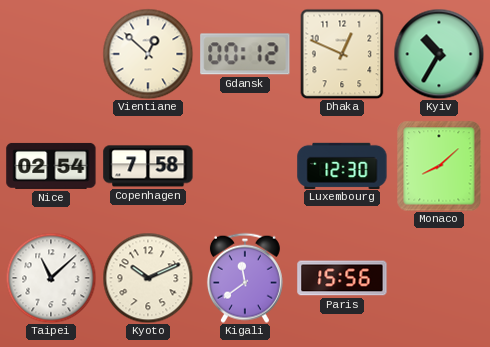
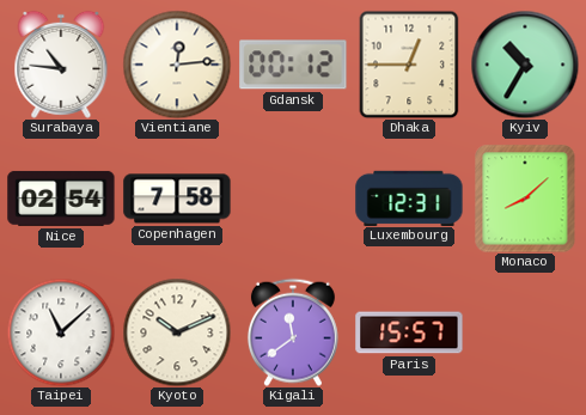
Surabaya: none -> 10:46
Vientiane: 12:52 -> 12:14
Dhaka: 12:49 -> 12:45
Luxembourg: 12:30 -> 12:31
Paris: 15:56 -> 15:57
